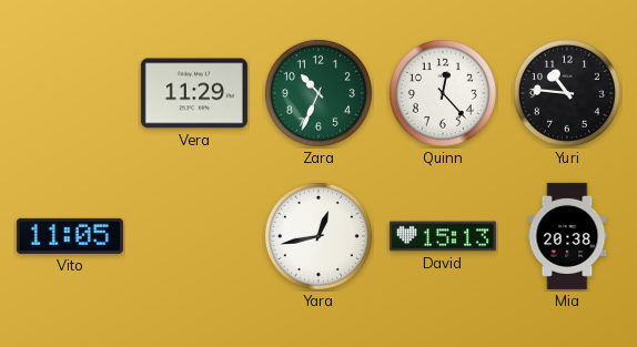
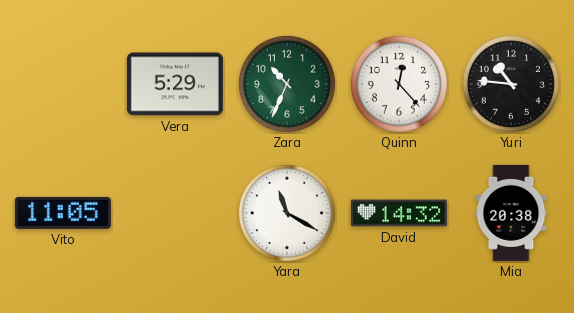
Vera: 11:29 -> 5:29
Yara: 12:43 -> 11:20
David: 15:13 -> 14:32
